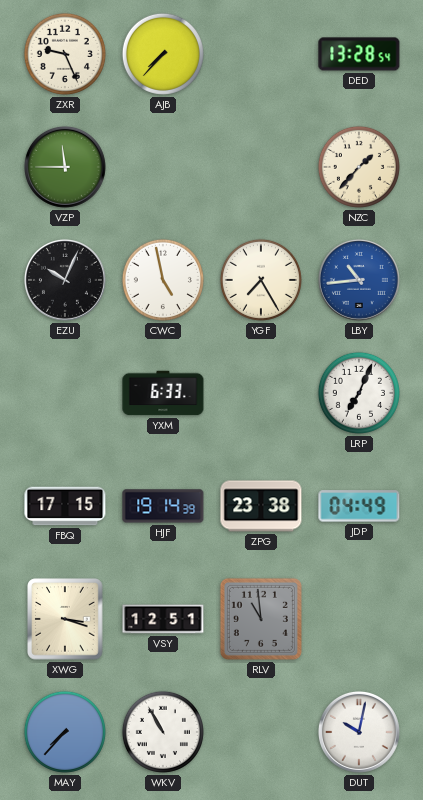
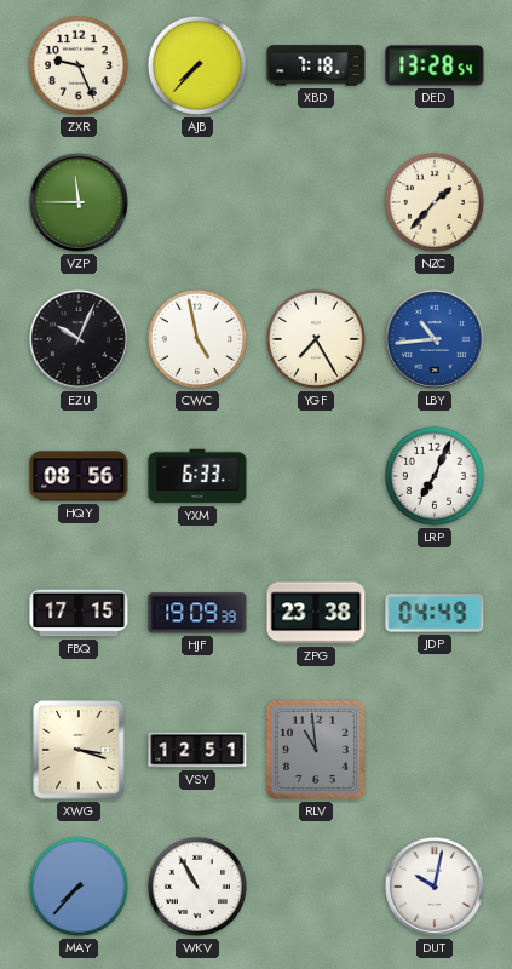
XBD: none -> 7:18
HQY: none -> 08:56
HJF: 19:14 -> 19:09
